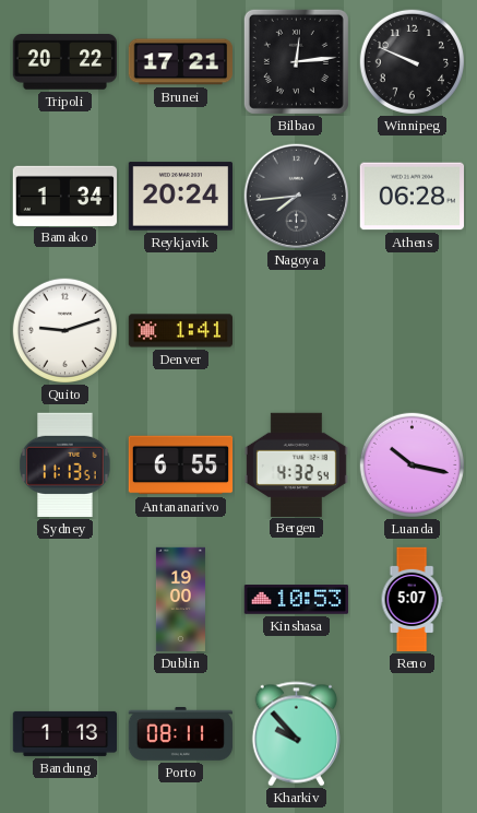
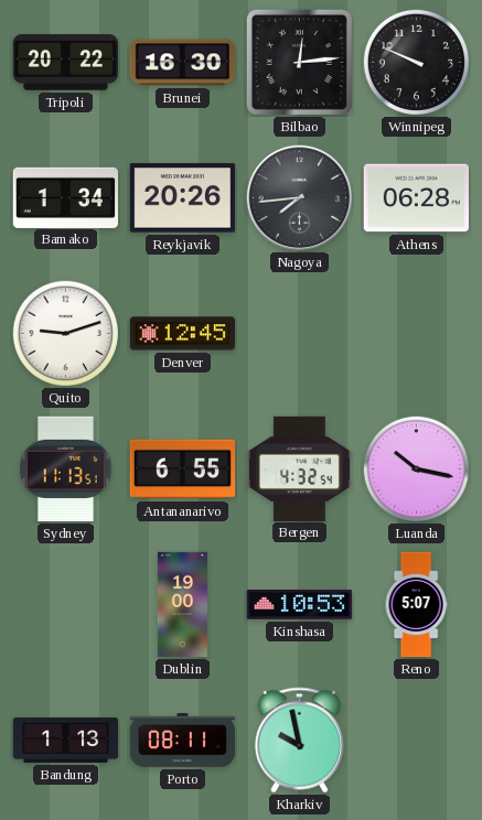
Brunei: 17:21 -> 16:30
Reykjavik: 20:24 -> 20:26
Denver: 1:41 -> 12:45
Kharkiv: 9:53 -> 9:58
